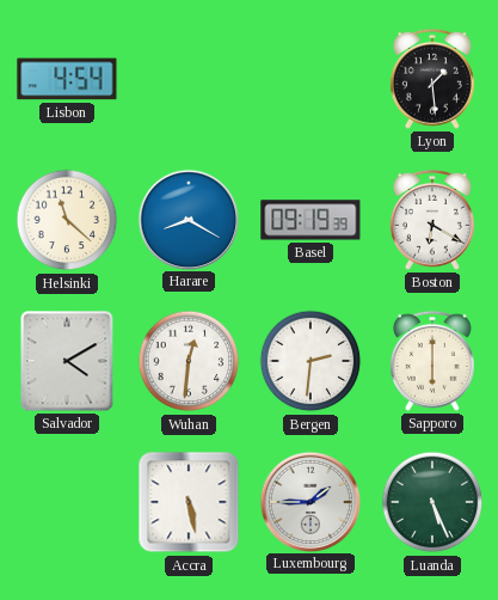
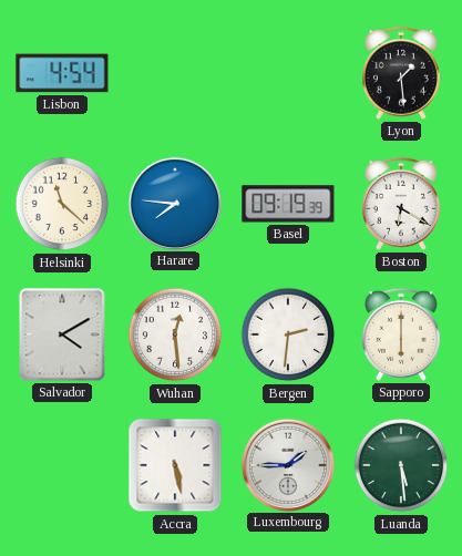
Harare: 8:20 -> 7:46
Wuhan: 12:31 -> 12:29
Luanda: 5:26 -> 5:29
